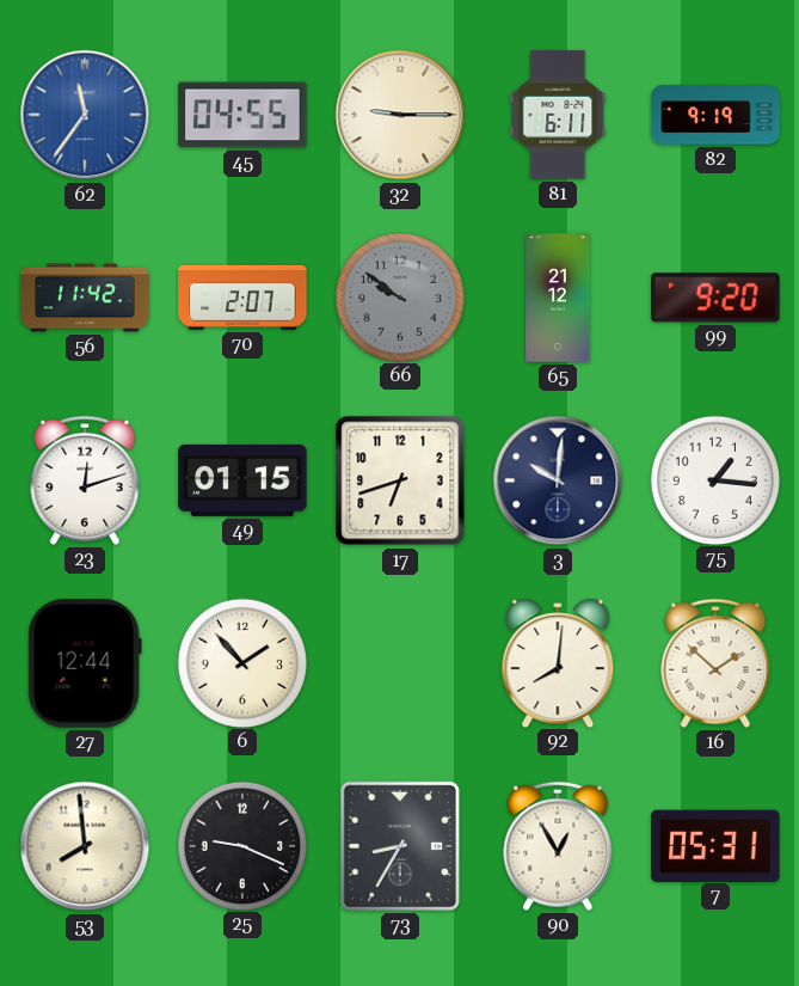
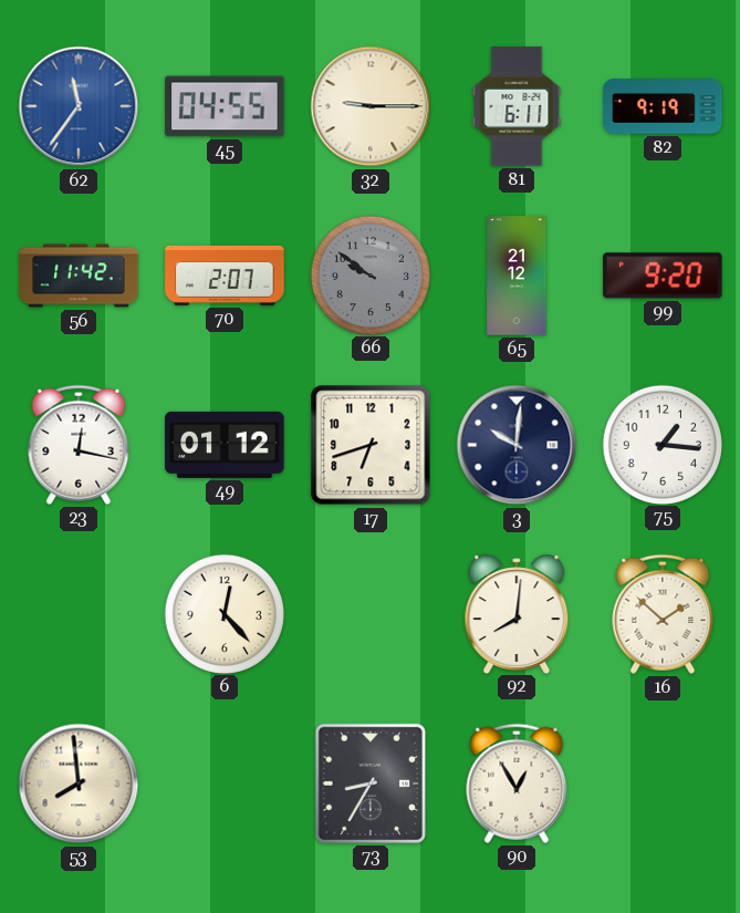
23: 12:12 -> 12:17
49: 01:15 -> 01:12
27: 12:44 -> none
6: 1:53 -> 12:23
25: 9:19 -> none
7: 05:31 -> none
